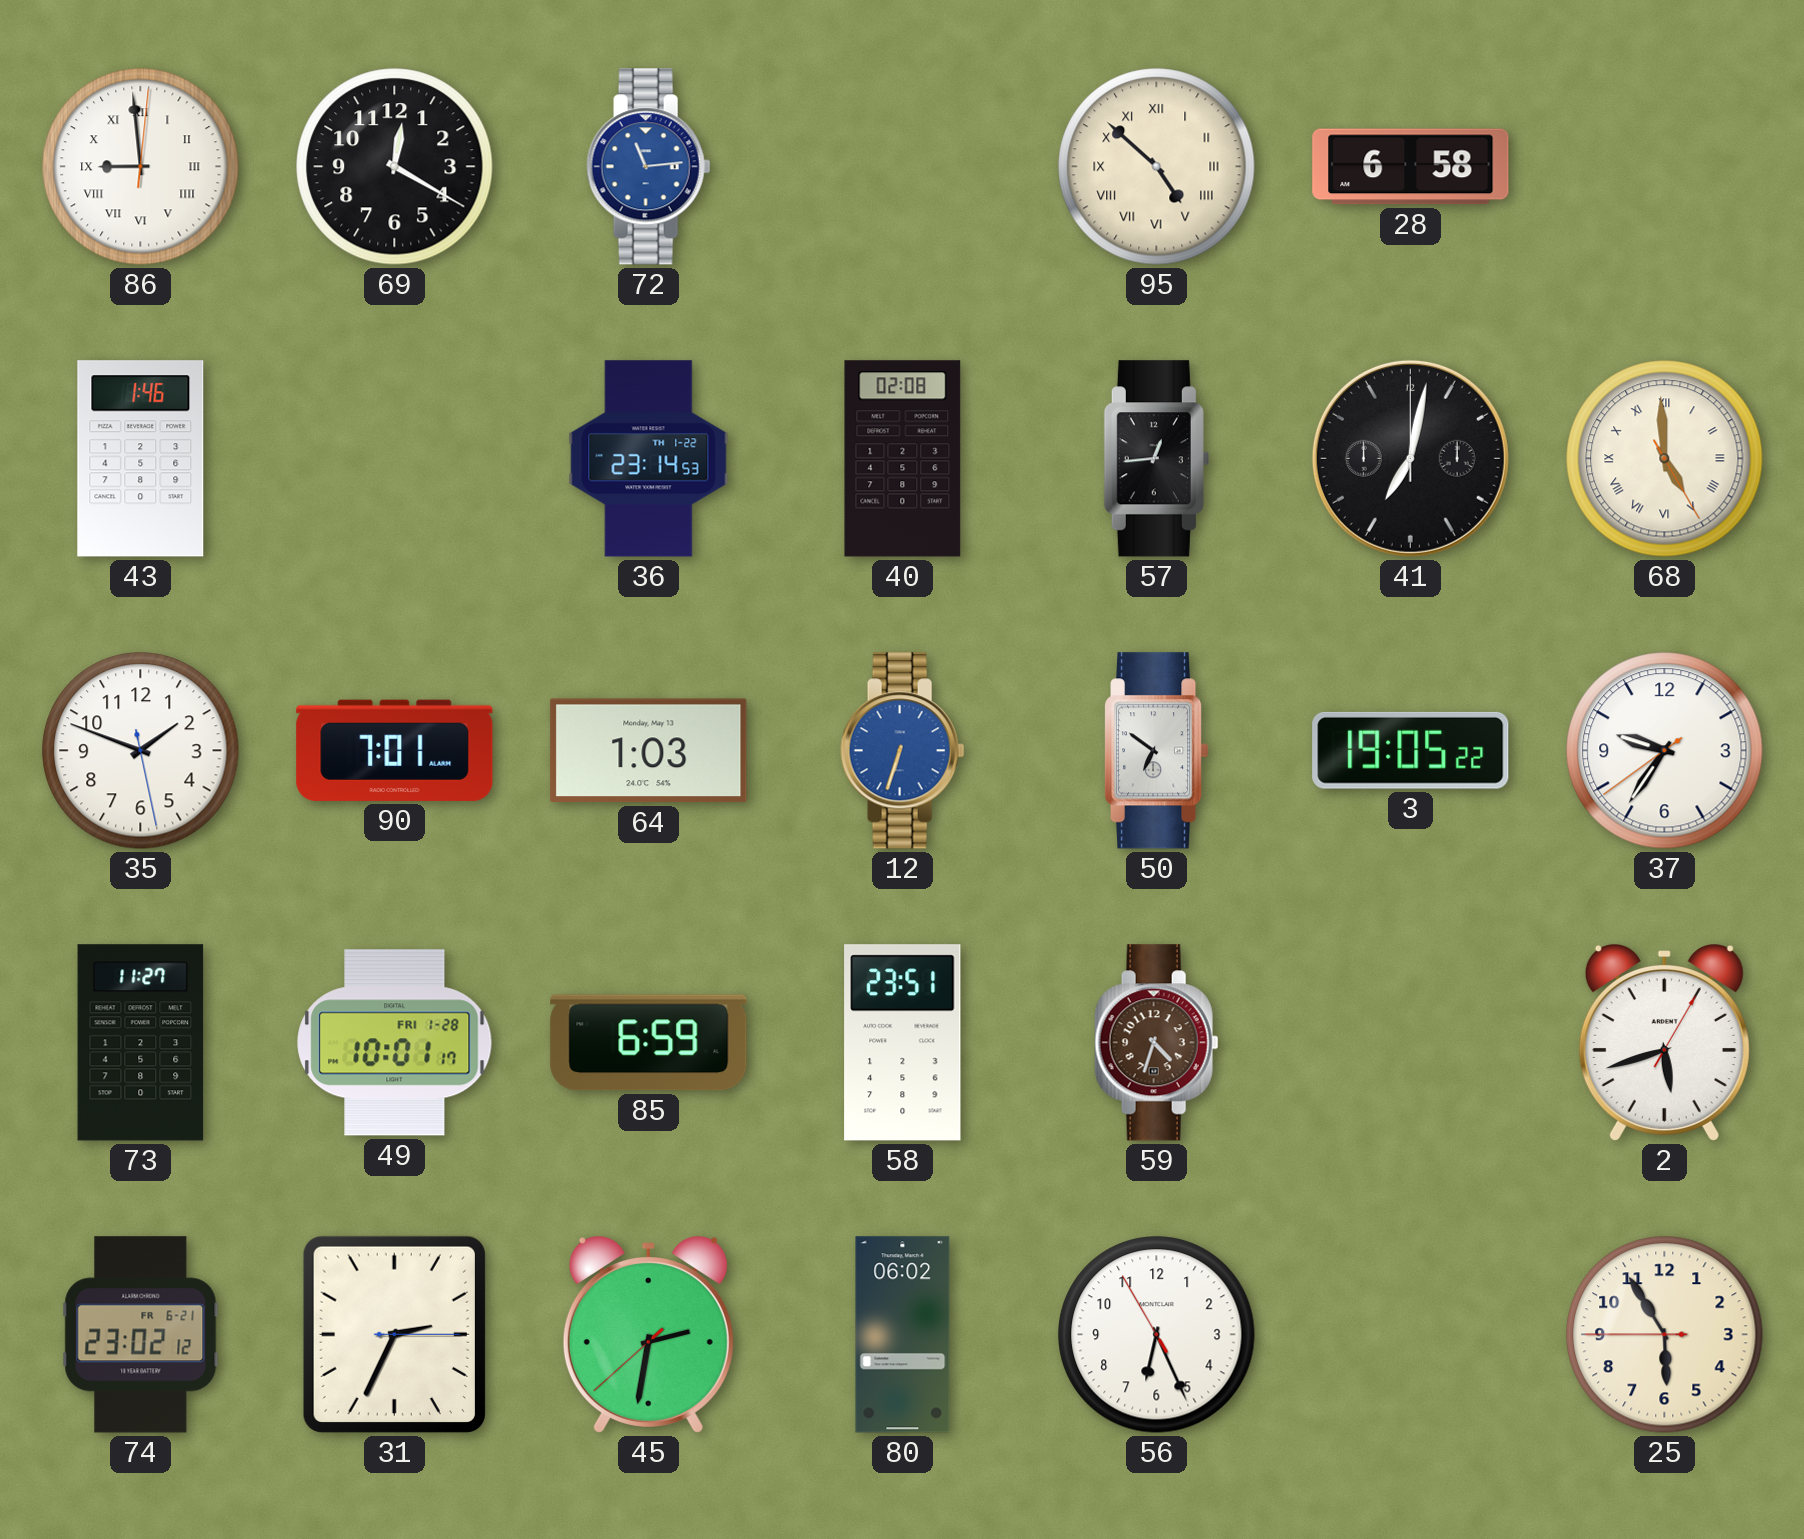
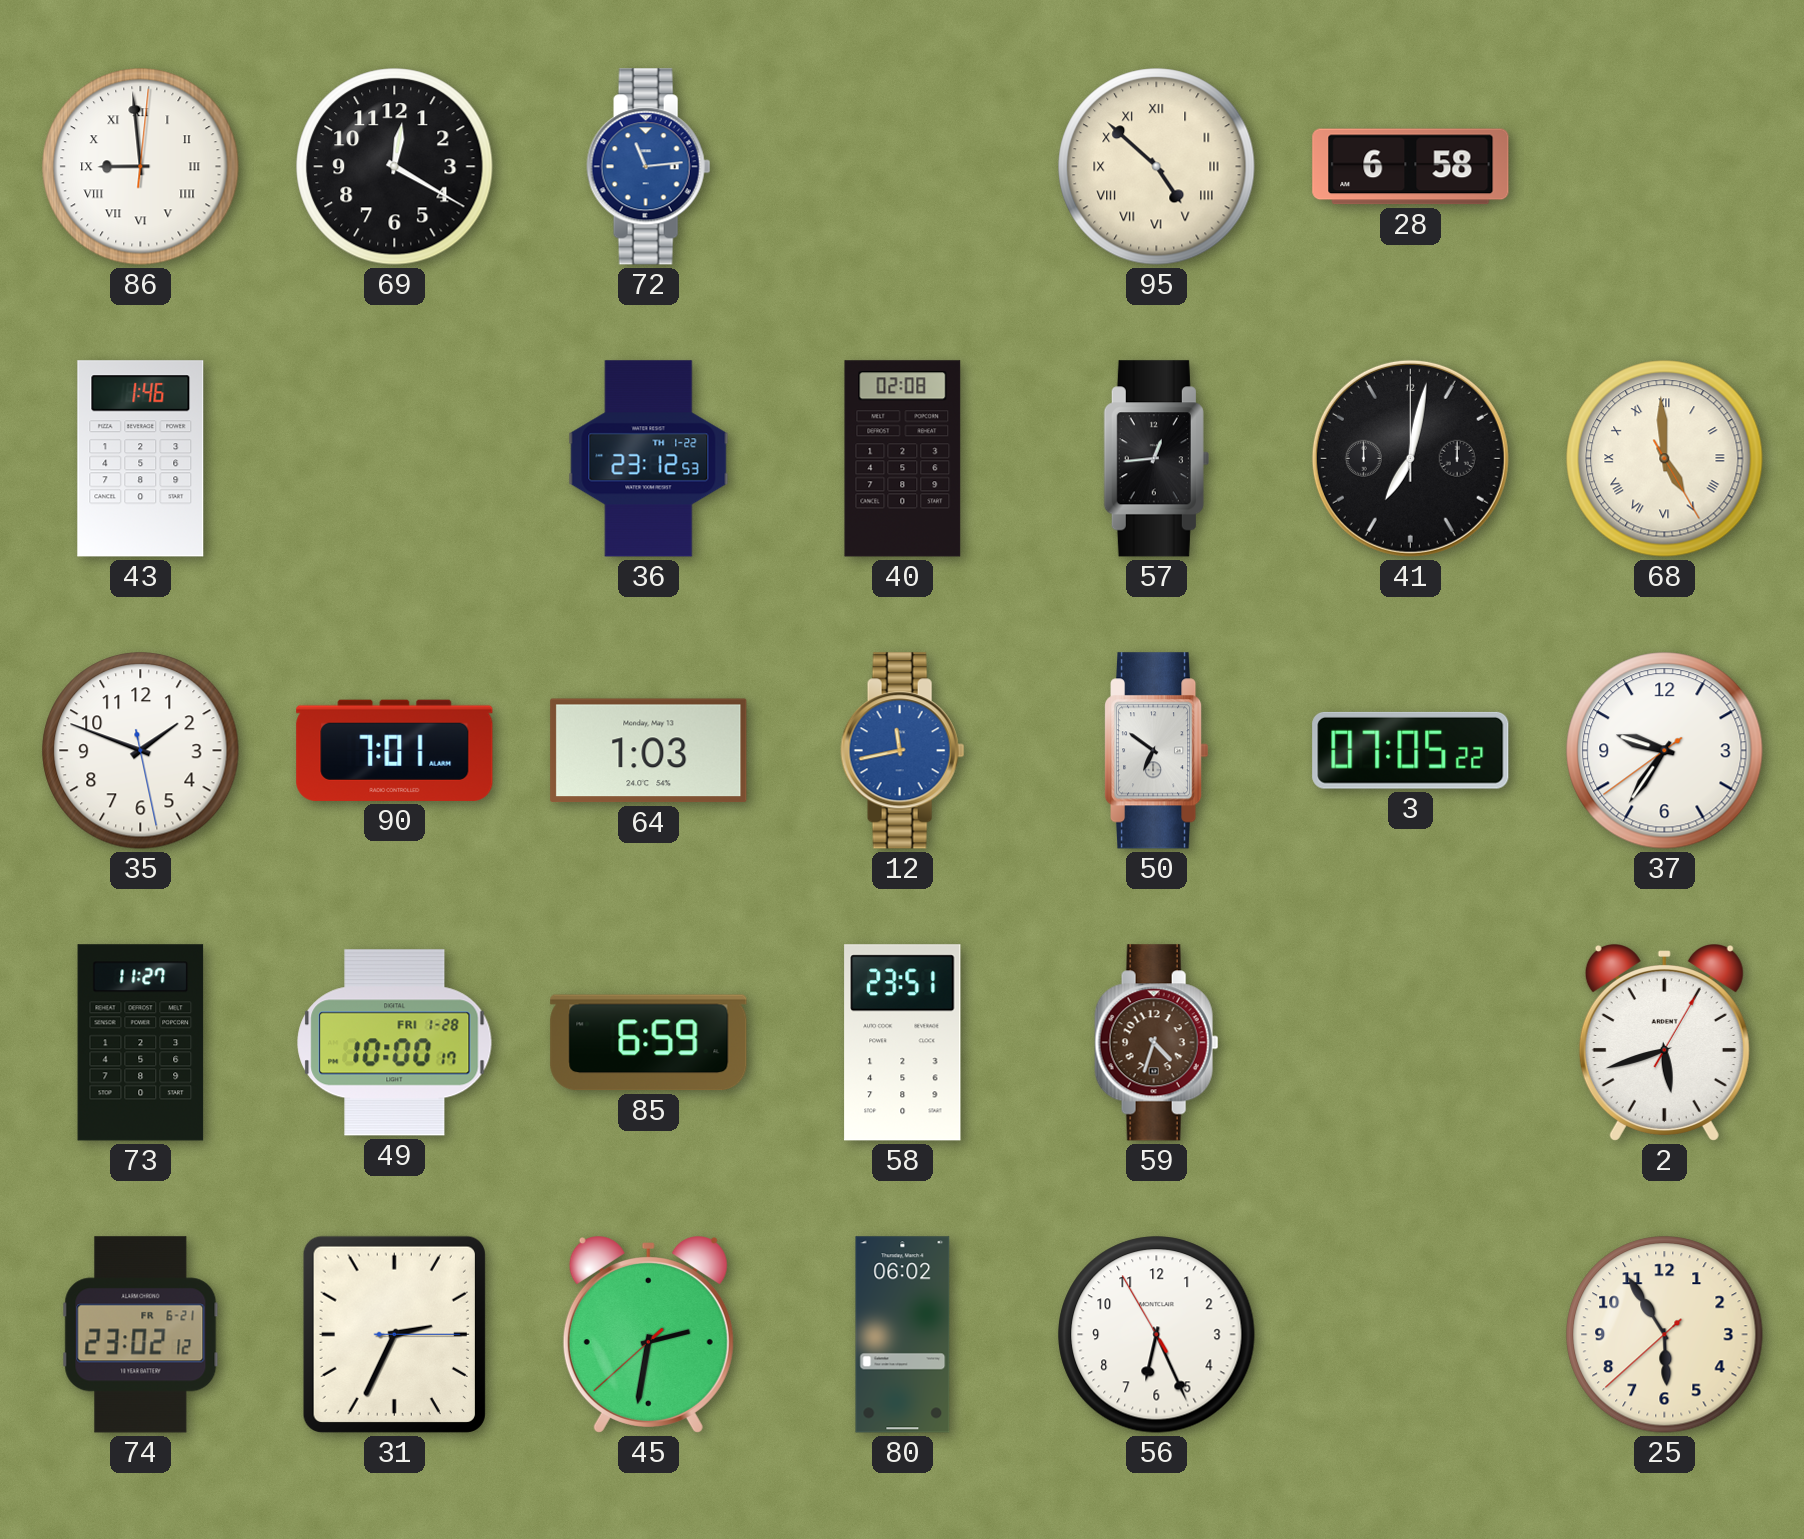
36: 23:14 -> 23:12
12: 6:33 -> 11:43
3: 19:05 -> 07:05
49: 10:01 -> 10:00
25: 5:54:45 -> 5:54:38
